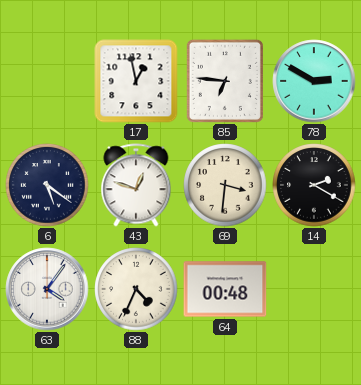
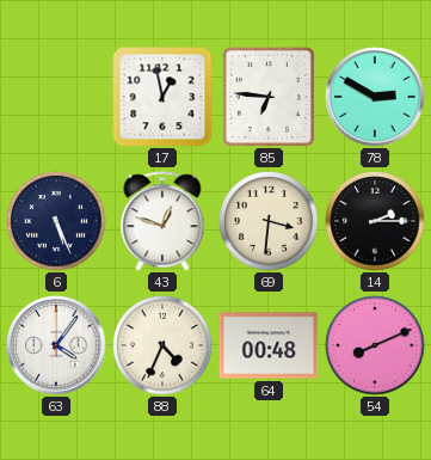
6: 5:21 -> 5:26
14: 2:20 -> 2:15
54: none -> 8:11
